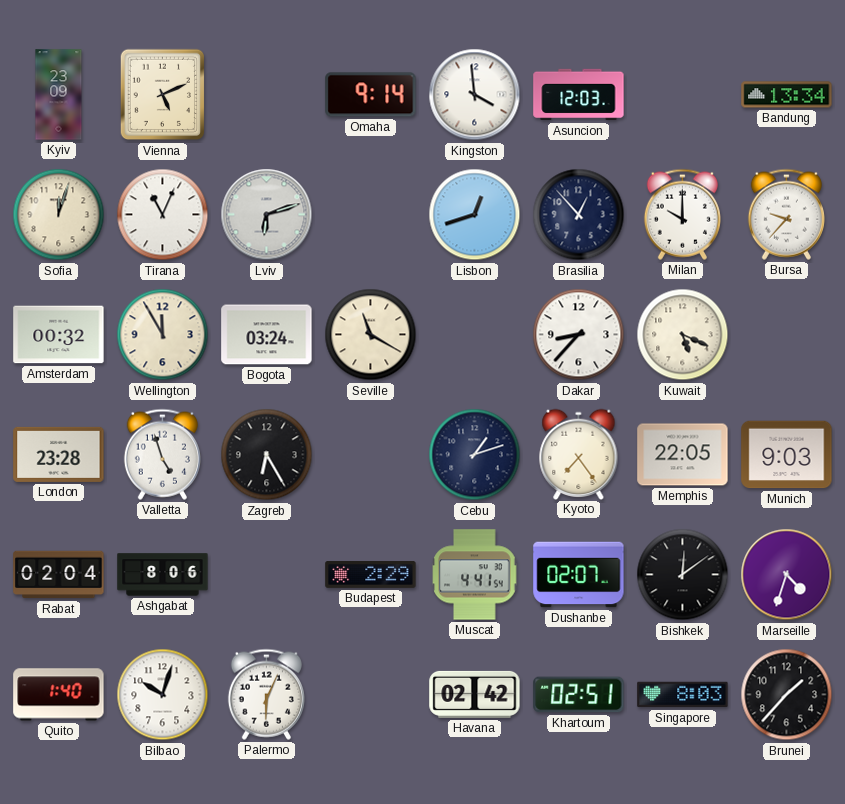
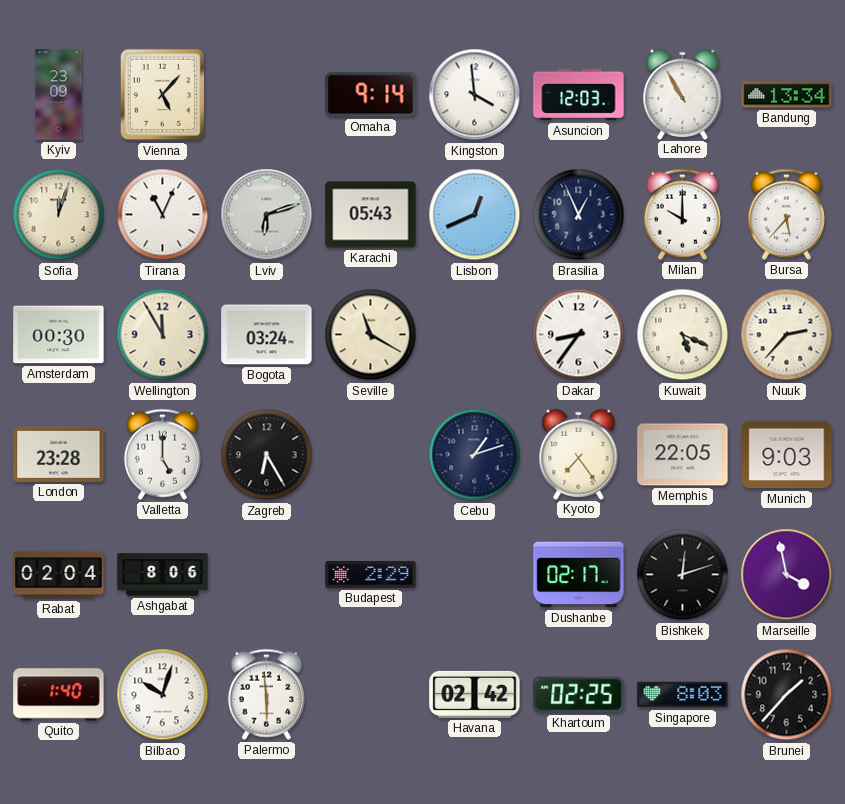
Vienna: 5:11 -> 5:07
Lahore: none -> 10:55
Karachi: none -> 05:43
Lisbon: 12:42 -> 12:41
Brasilia: 12:53 -> 12:56
Bursa: 9:37 -> 5:37
Amsterdam: 00:32 -> 00:30
Dakar: 8:37 -> 8:36
Nuuk: none -> 2:37
Valletta: 4:57 -> 5:00
Muscat: 4:41 -> none
Dushanbe: 02:07 -> 02:17
Bishkek: 12:09 -> 12:12
Marseille: 4:33 -> 3:58
Palermo: 6:04 -> 5:59
Khartoum: 02:51 -> 02:25
